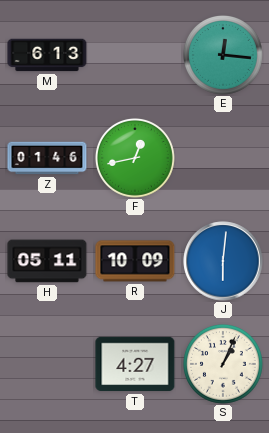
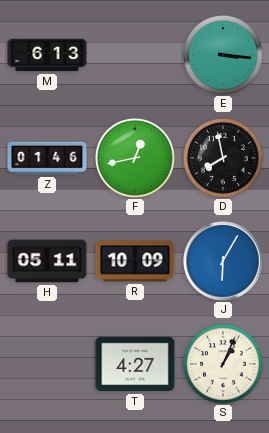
E: 12:16 -> 3:16
D: none -> 7:58
J: 6:01 -> 6:05
